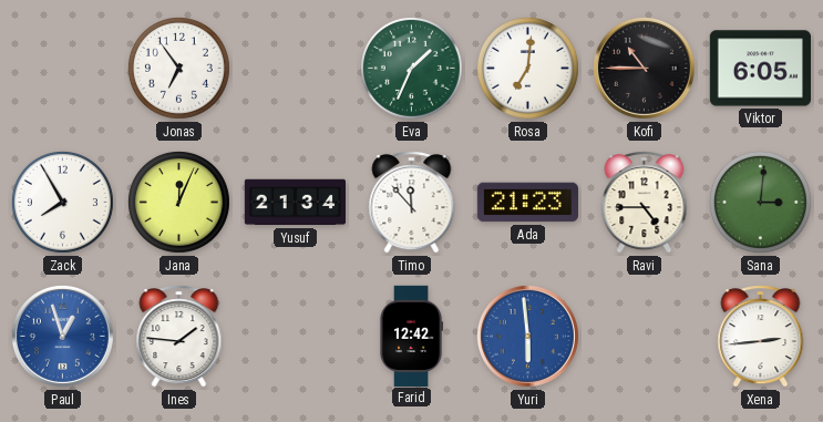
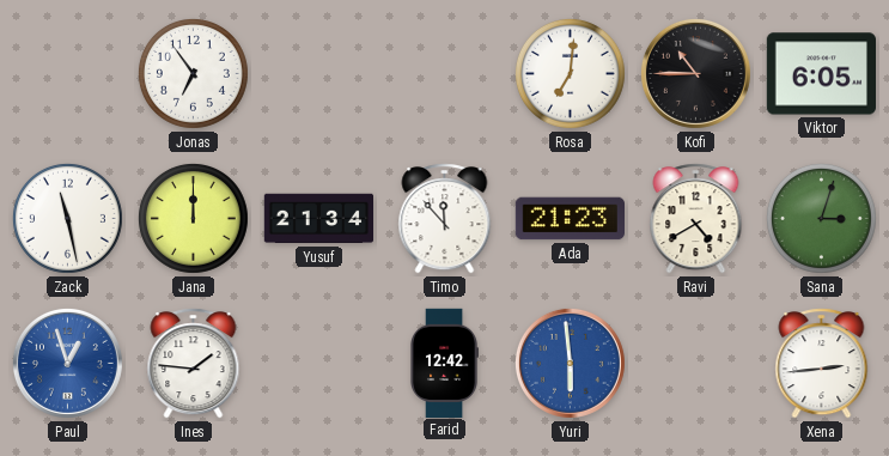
Eva: 1:34 -> none
Zack: 7:55 -> 11:28
Jana: 12:04 -> 12:00
Ravi: 4:45 -> 4:40
Sana: 3:01 -> 3:03
